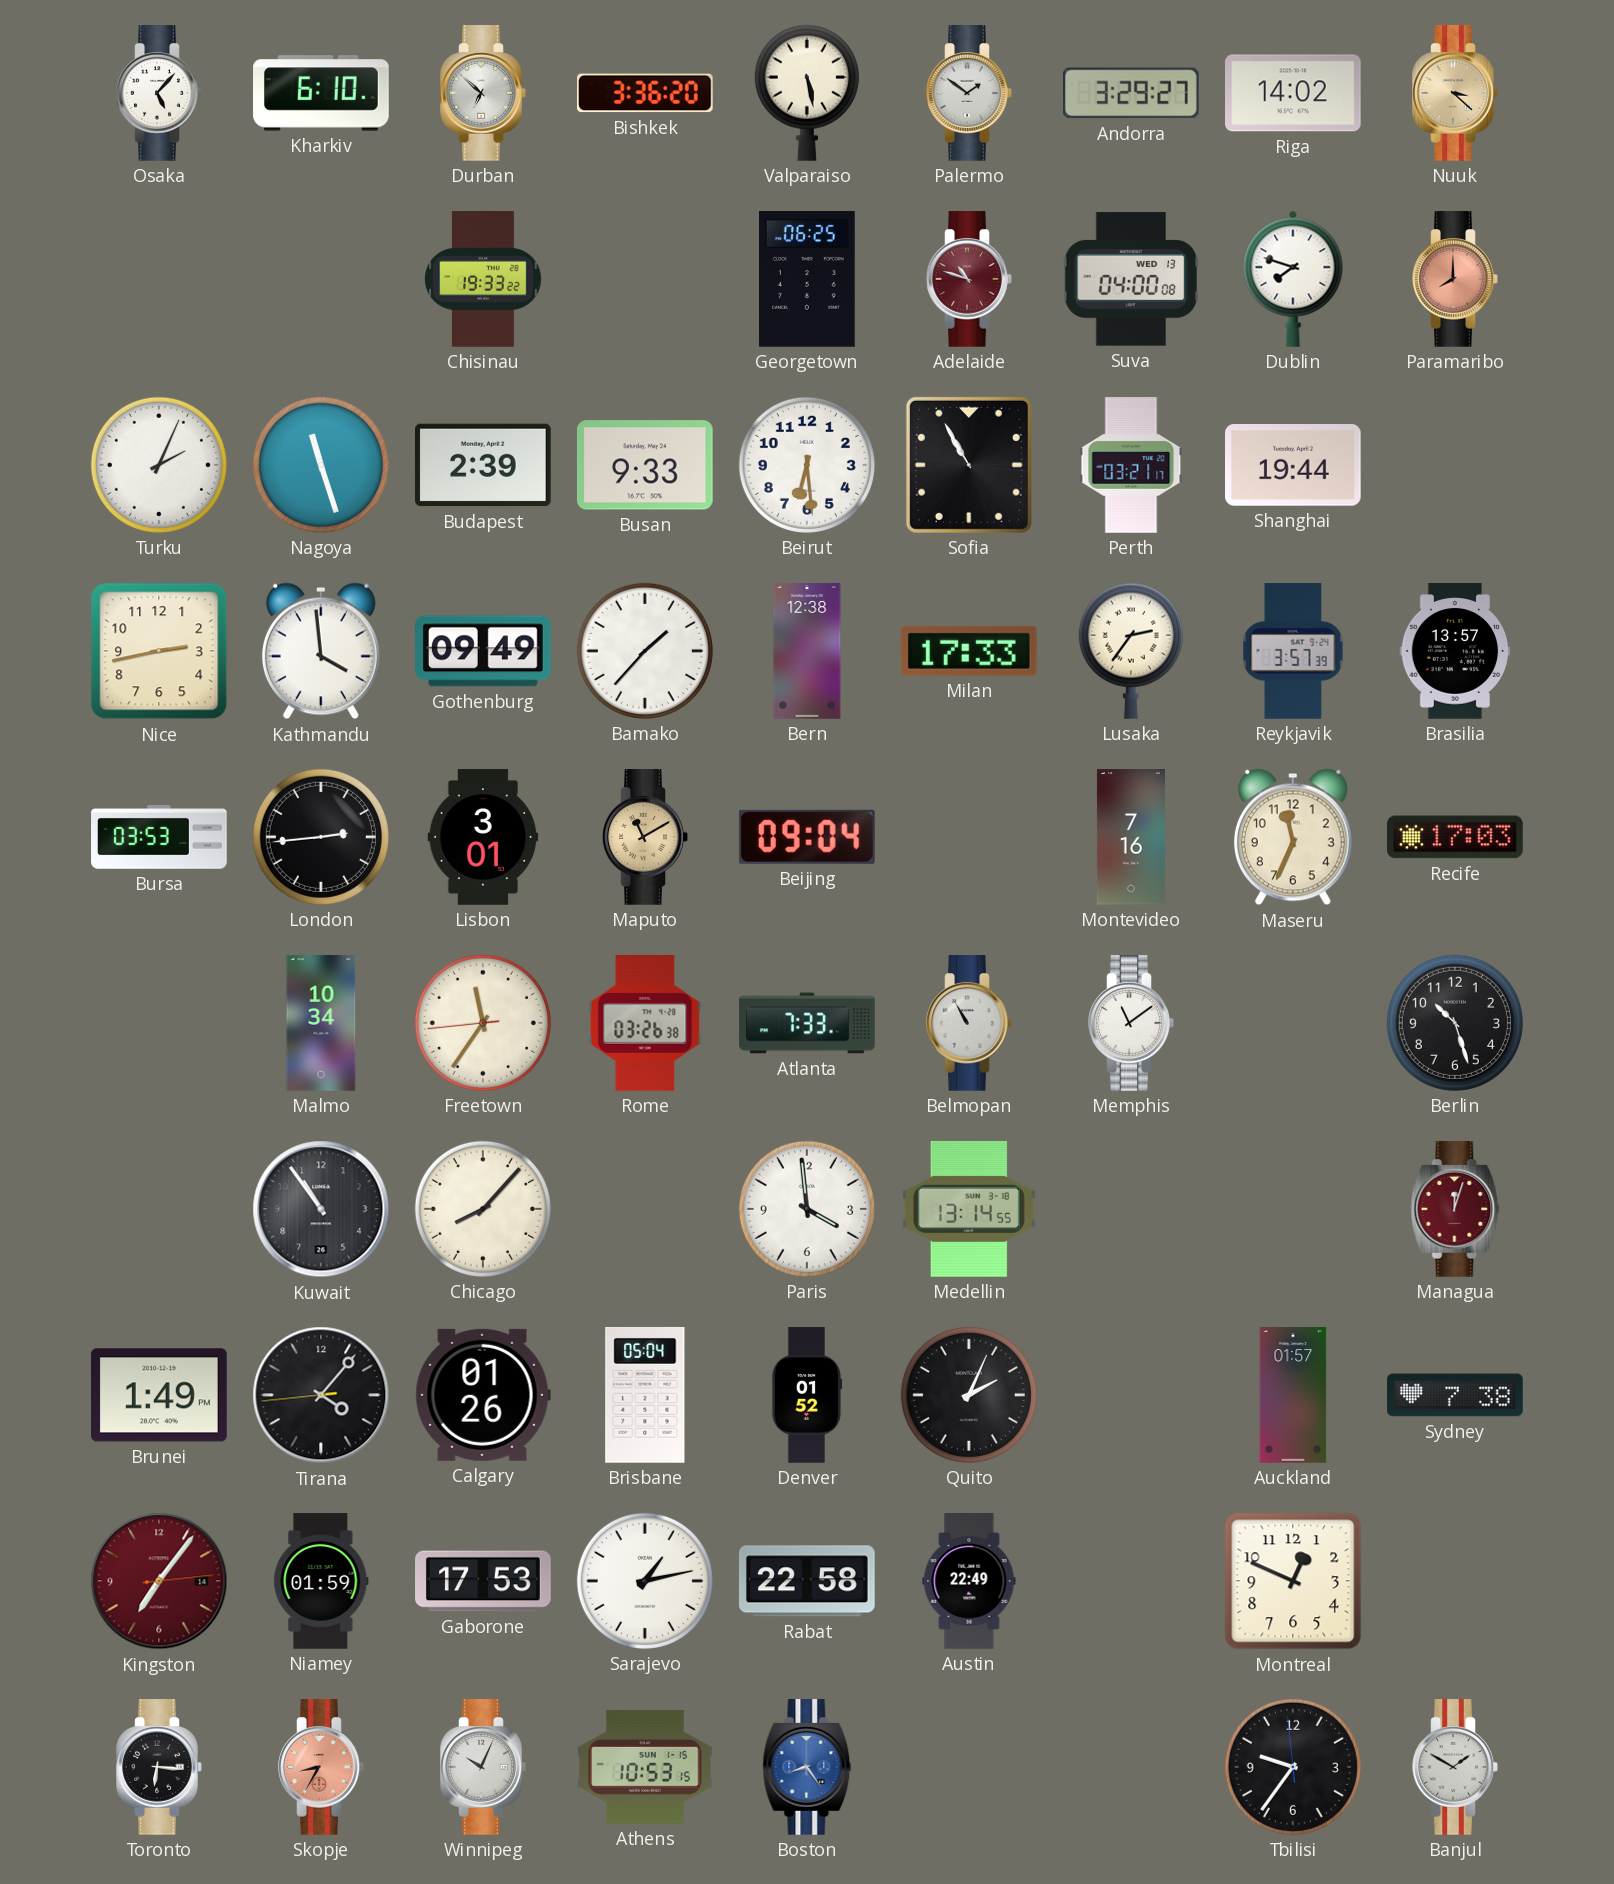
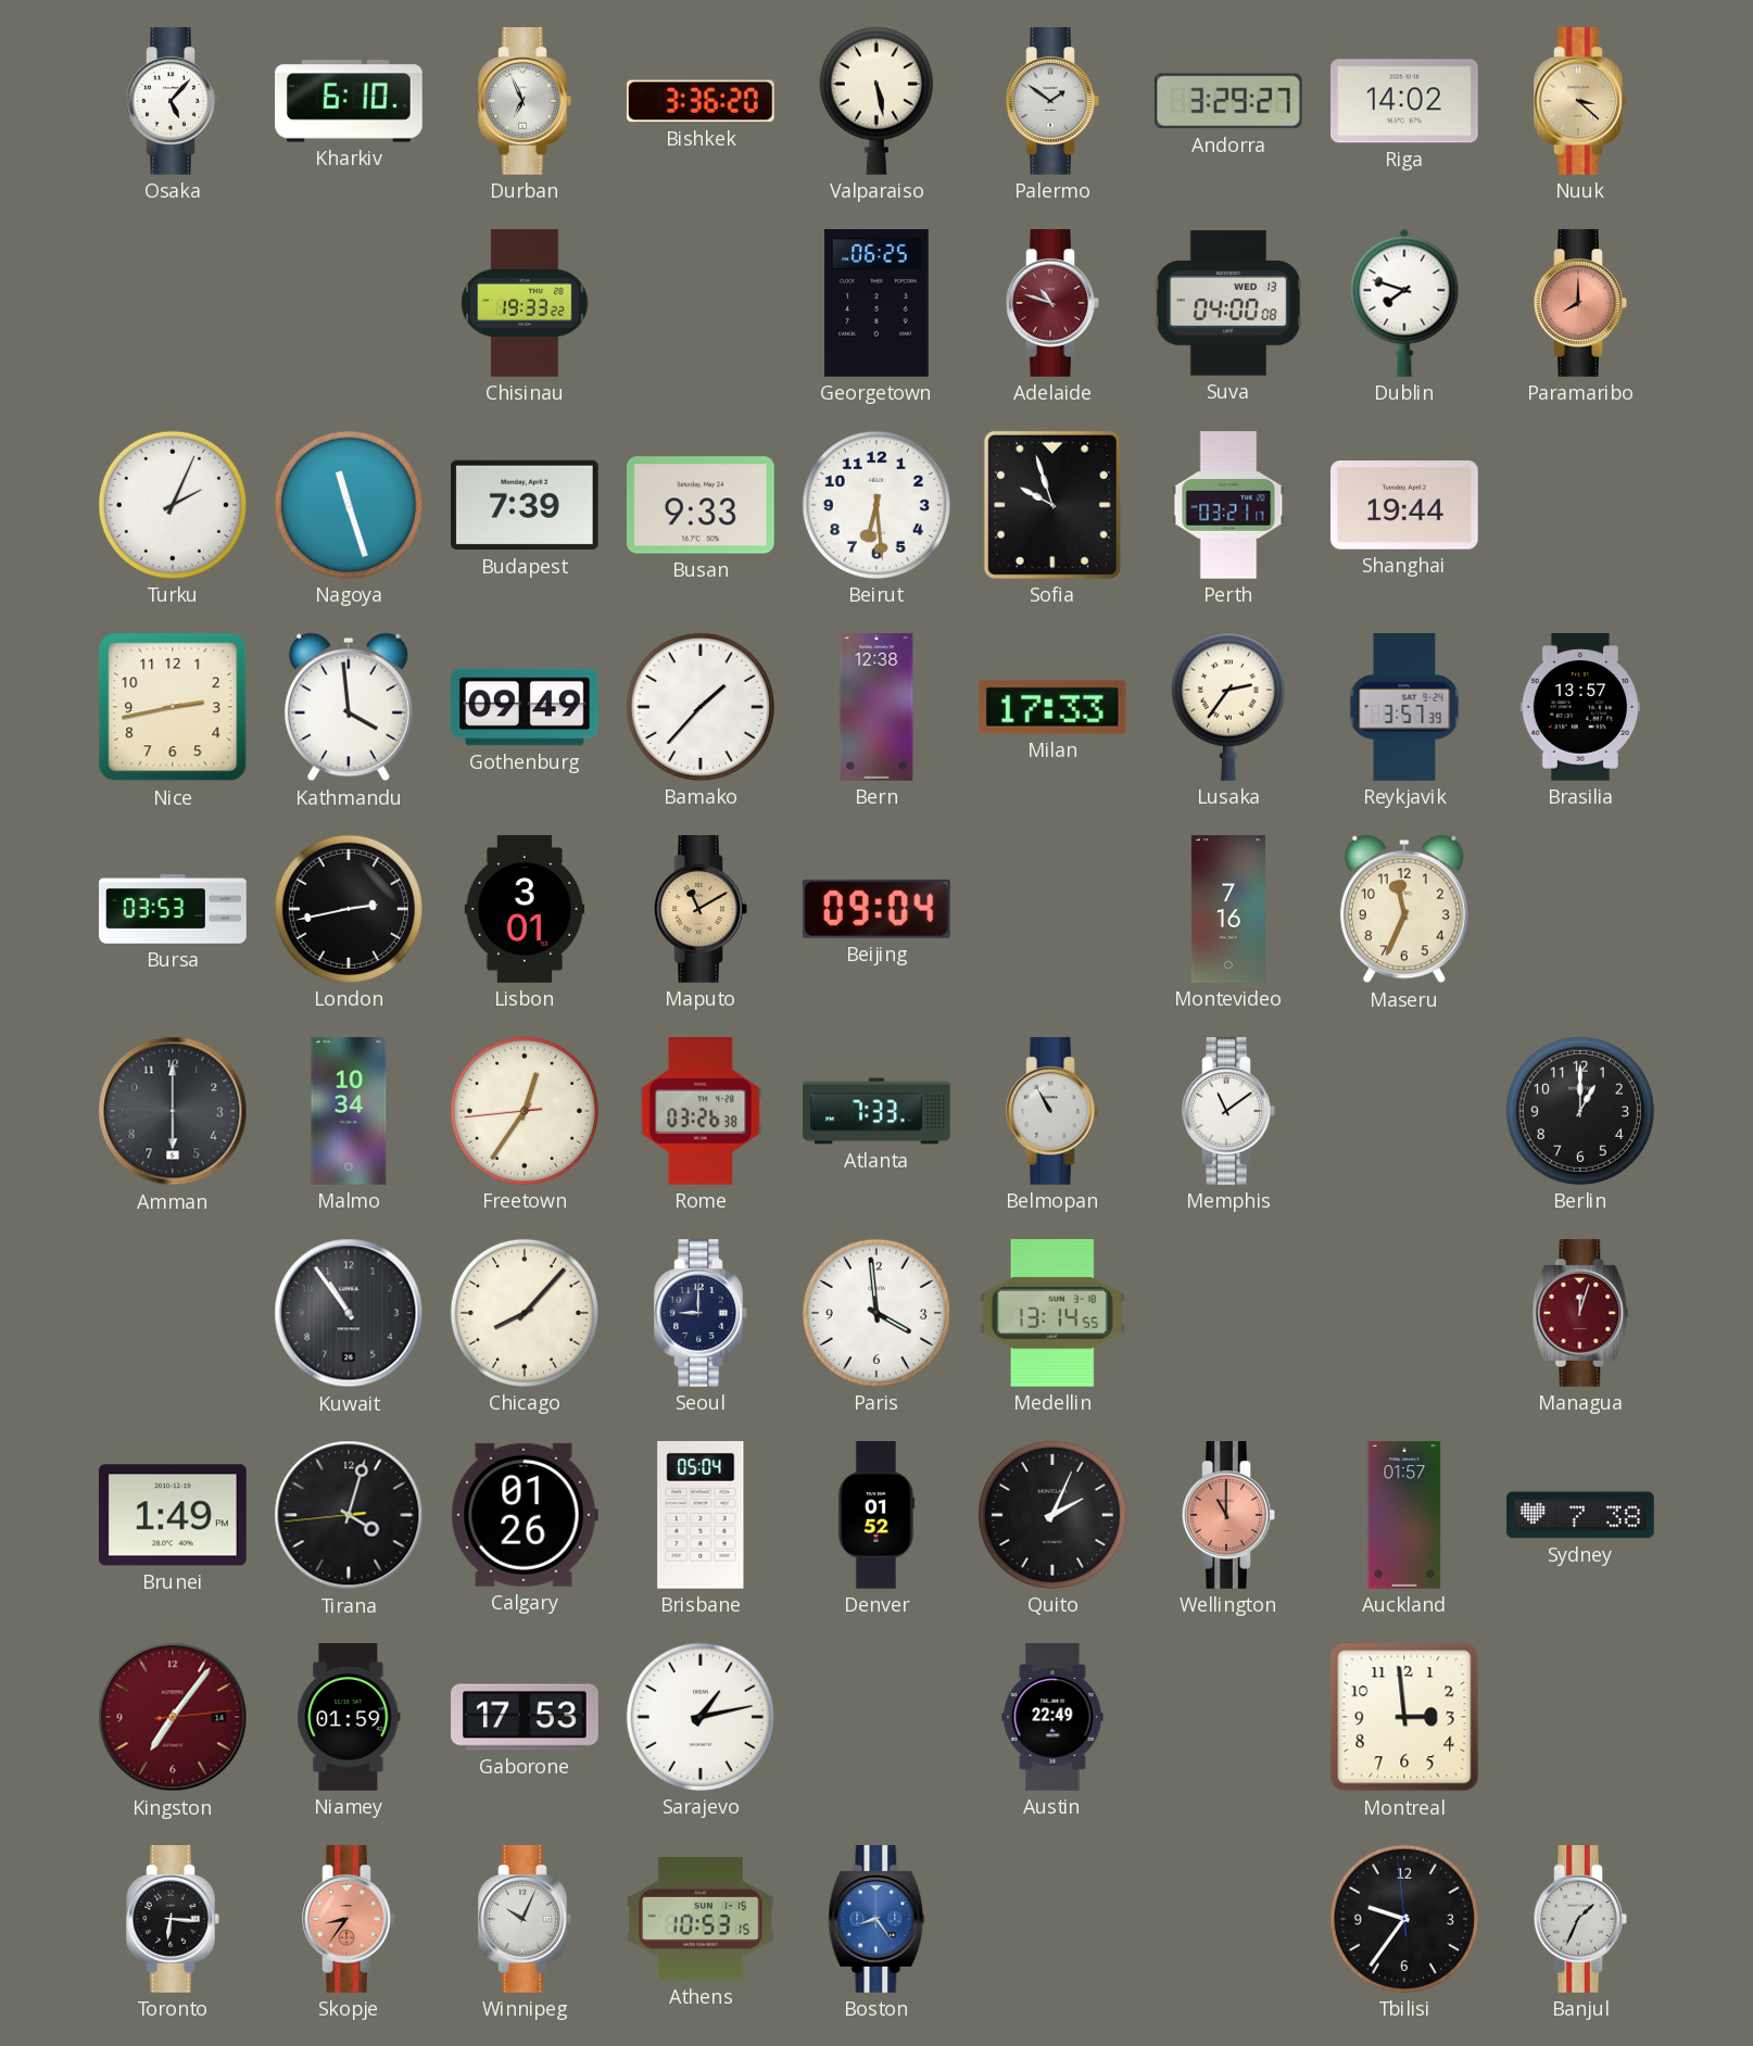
Durban: 6:52 -> 6:56
Budapest: 2:39 -> 7:39
Sofia: 10:55 -> 9:57
London: 2:44 -> 2:43
Recife: 17:03 -> none
Amman: none -> 6:00
Freetown: 11:35 -> 12:35
Berlin: 10:27 -> 1:00
Seoul: none -> 9:00
Tirana: 4:06 -> 4:02
Wellington: none -> 11:00
Rabat: 22:58 -> none
Montreal: 12:49 -> 2:59
Skopje: 8:35 -> 8:36
Banjul: 1:50 -> 1:34
